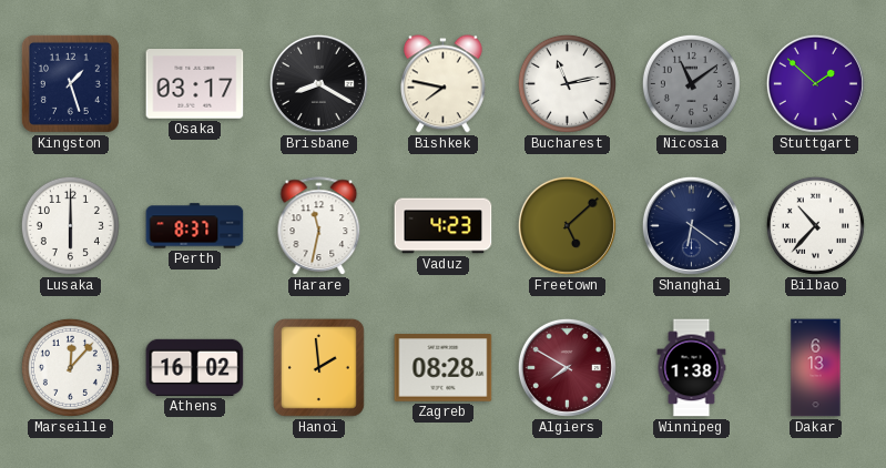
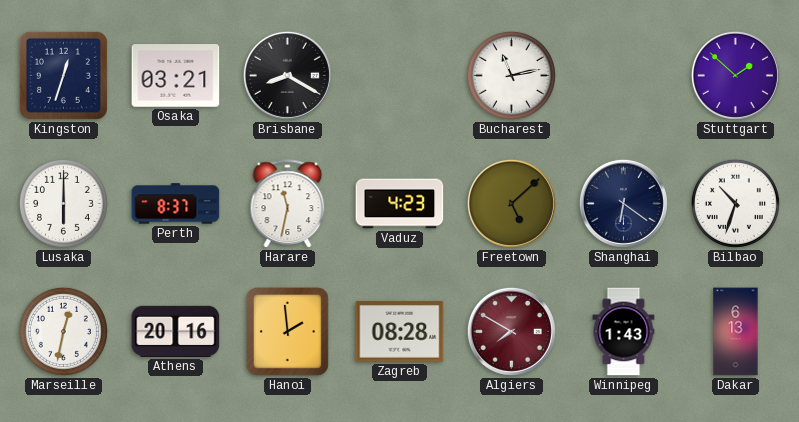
Kingston: 1:27 -> 12:33
Osaka: 03:17 -> 03:21
Bishkek: 7:47 -> none
Nicosia: 11:09 -> none
Bilbao: 10:37 -> 10:33
Marseille: 12:07 -> 12:32
Athens: 16:02 -> 20:16
Winnipeg: 1:38 -> 1:43
